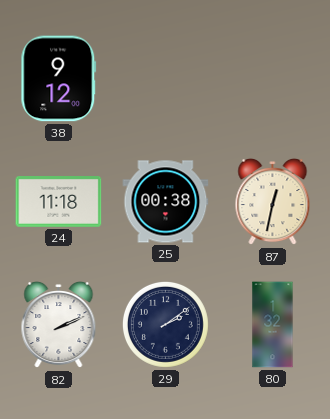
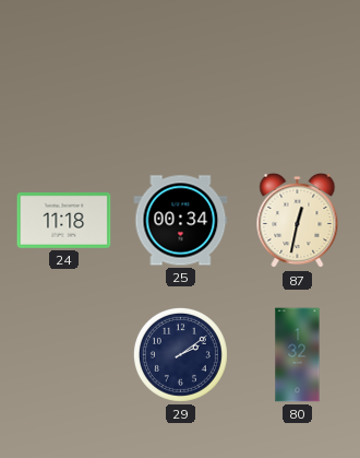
38: 9:12 -> none
25: 00:38 -> 00:34
82: 2:11 -> none
